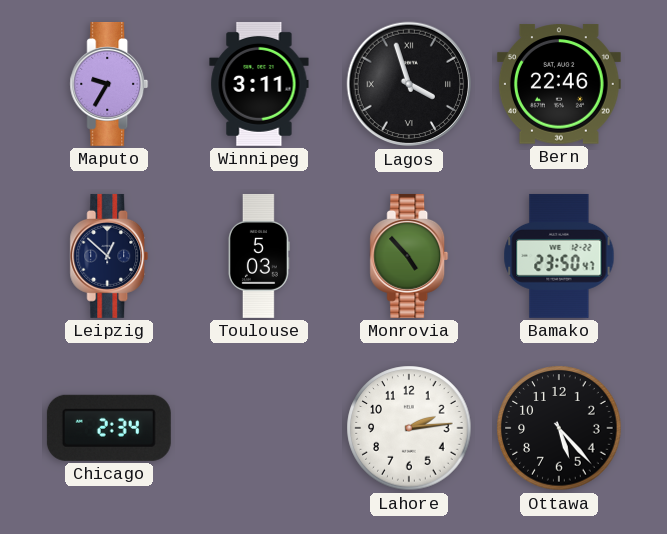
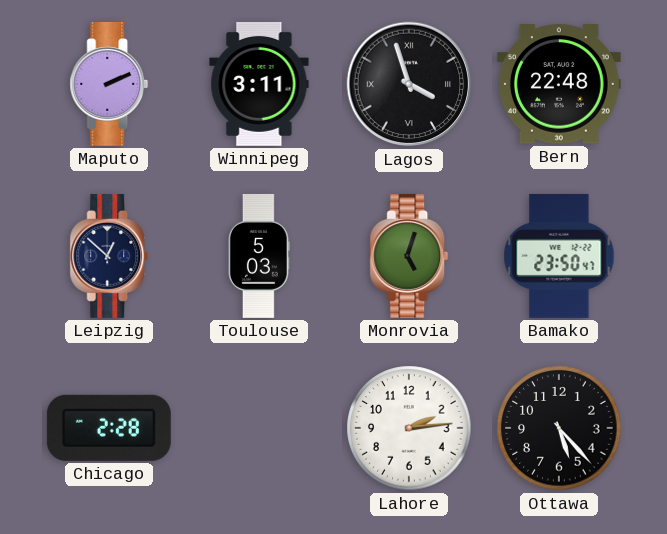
Maputo: 9:35 -> 2:11
Bern: 22:46 -> 22:48
Monrovia: 4:53 -> 5:03
Chicago: 2:34 -> 2:28
